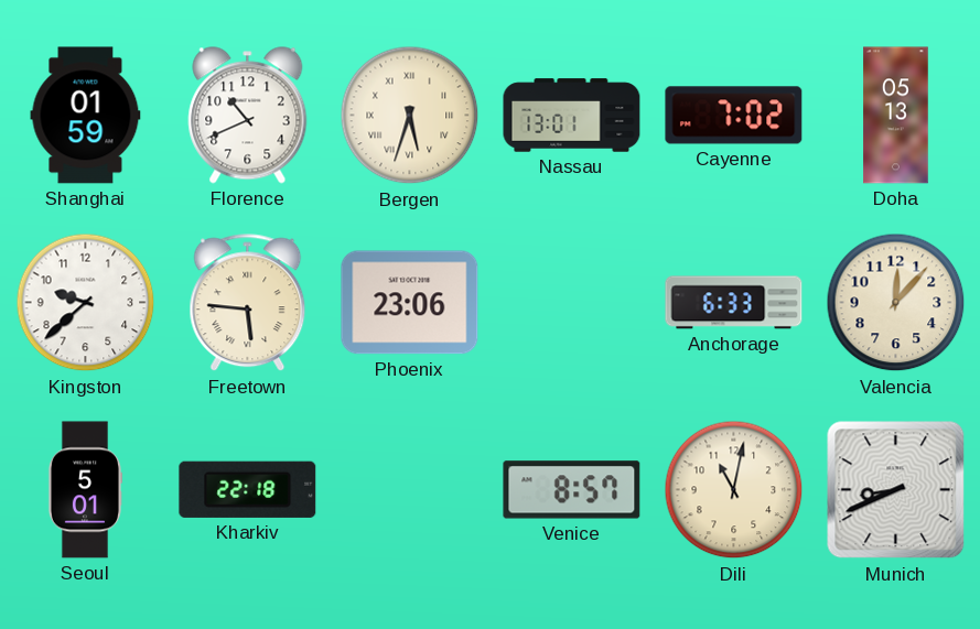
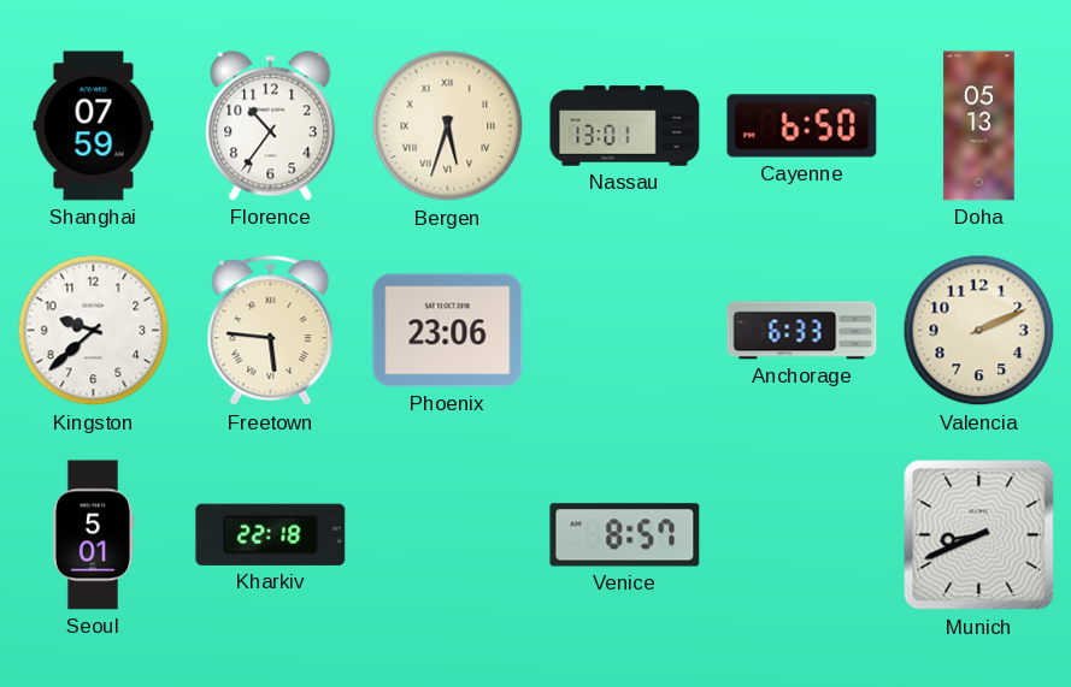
Shanghai: 01:59 -> 07:59
Florence: 10:41 -> 10:36
Cayenne: 7:02 -> 6:50
Valencia: 12:07 -> 2:11
Dili: 11:02 -> none
